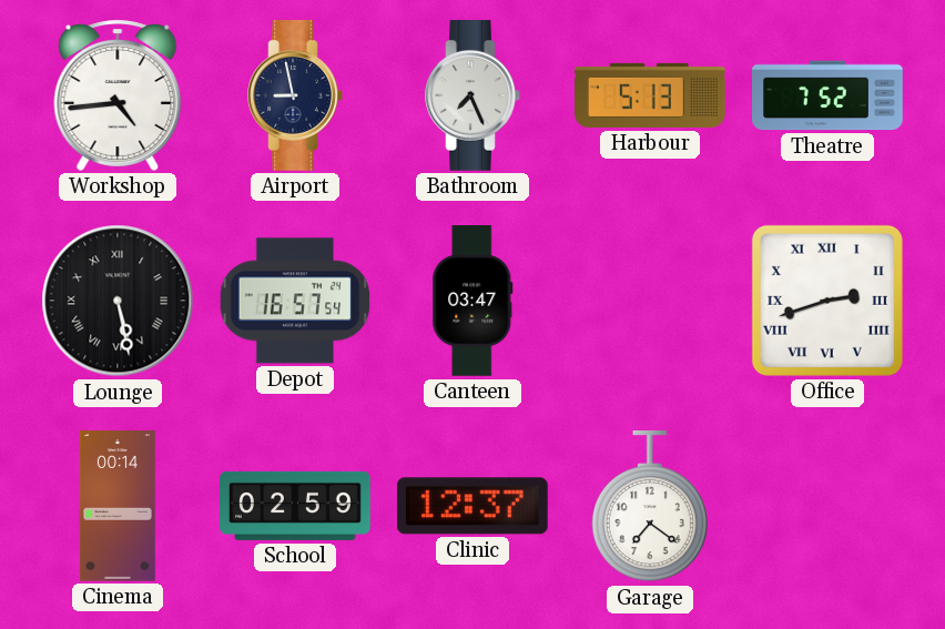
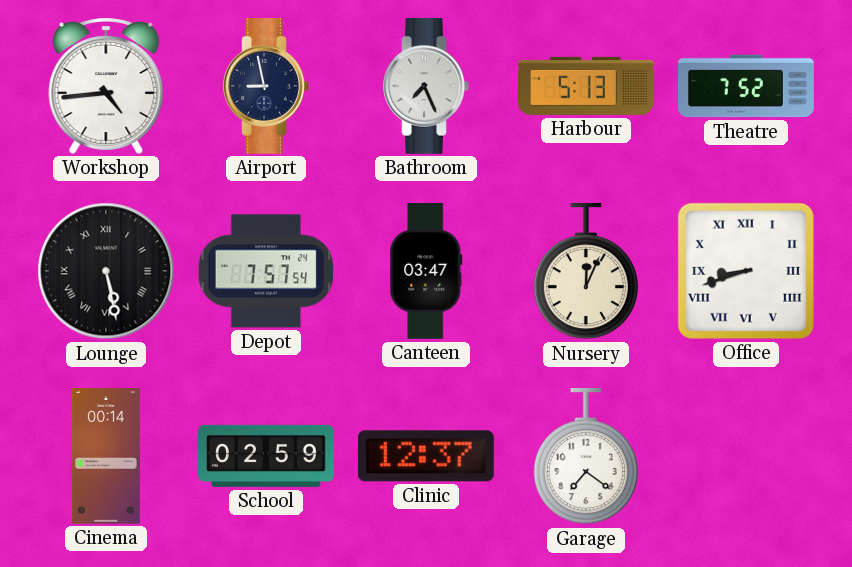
Depot: 16:57 -> 7:57
Nursery: none -> 12:04
Office: 2:42 -> 8:42
